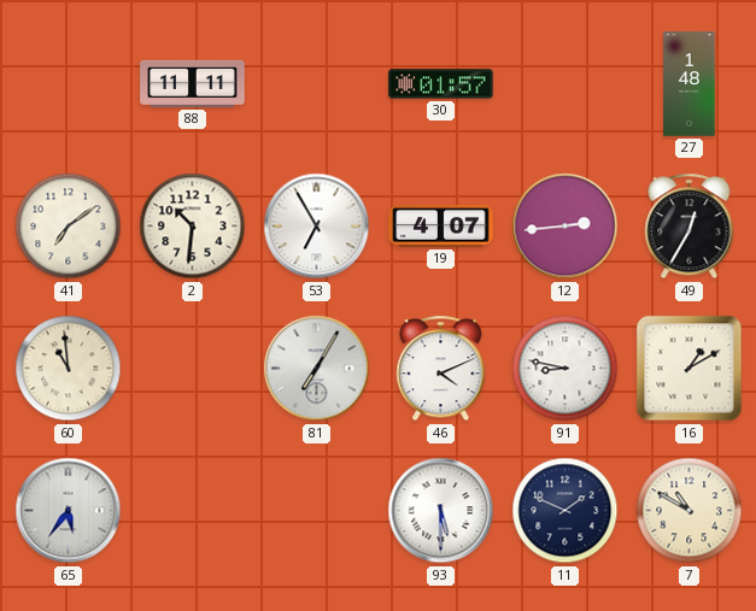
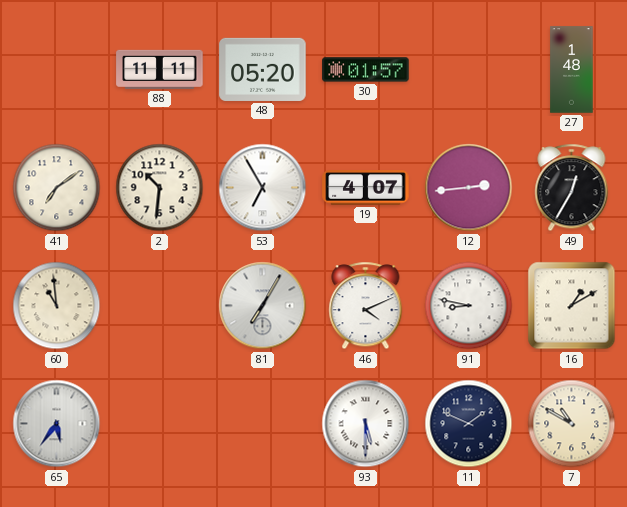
48: none -> 05:20
